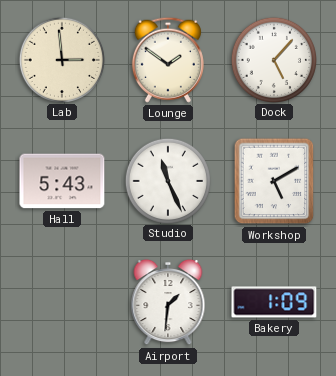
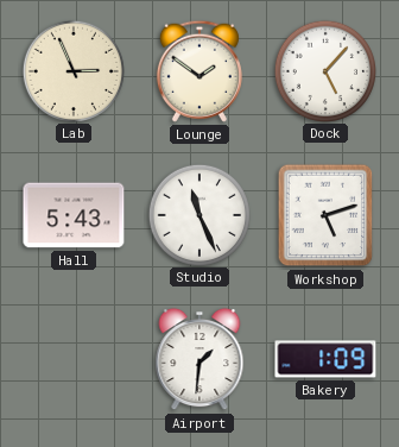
Lab: 2:59 -> 2:56
Workshop: 5:10 -> 5:12
